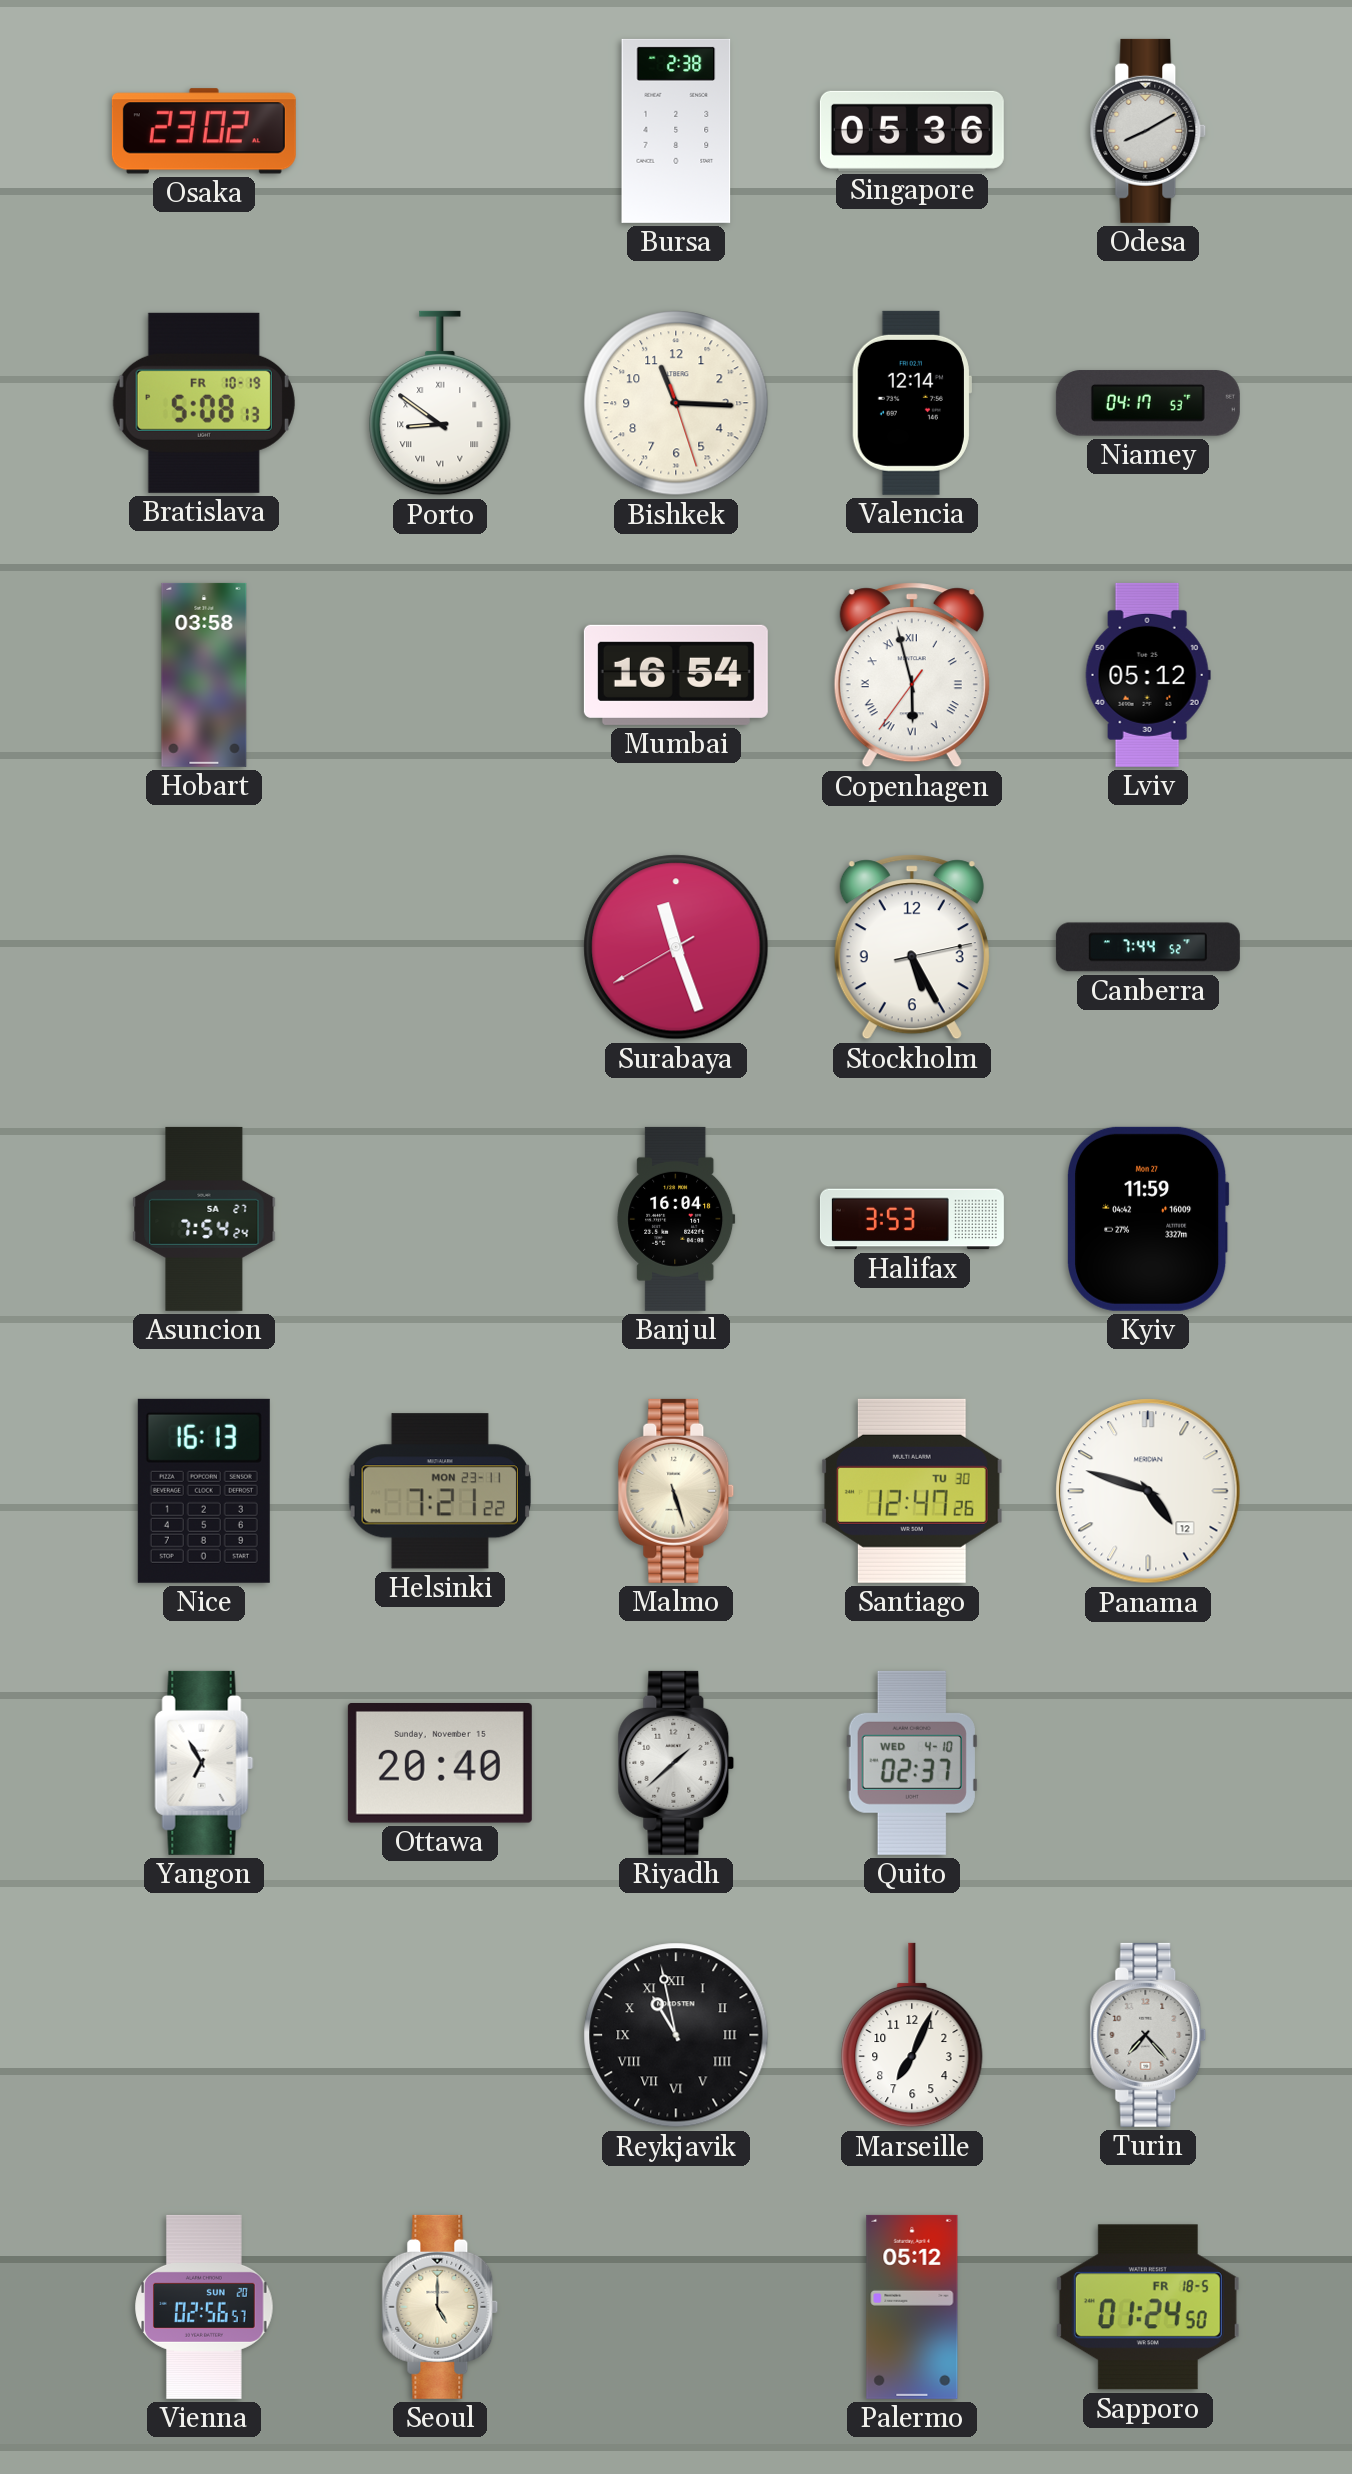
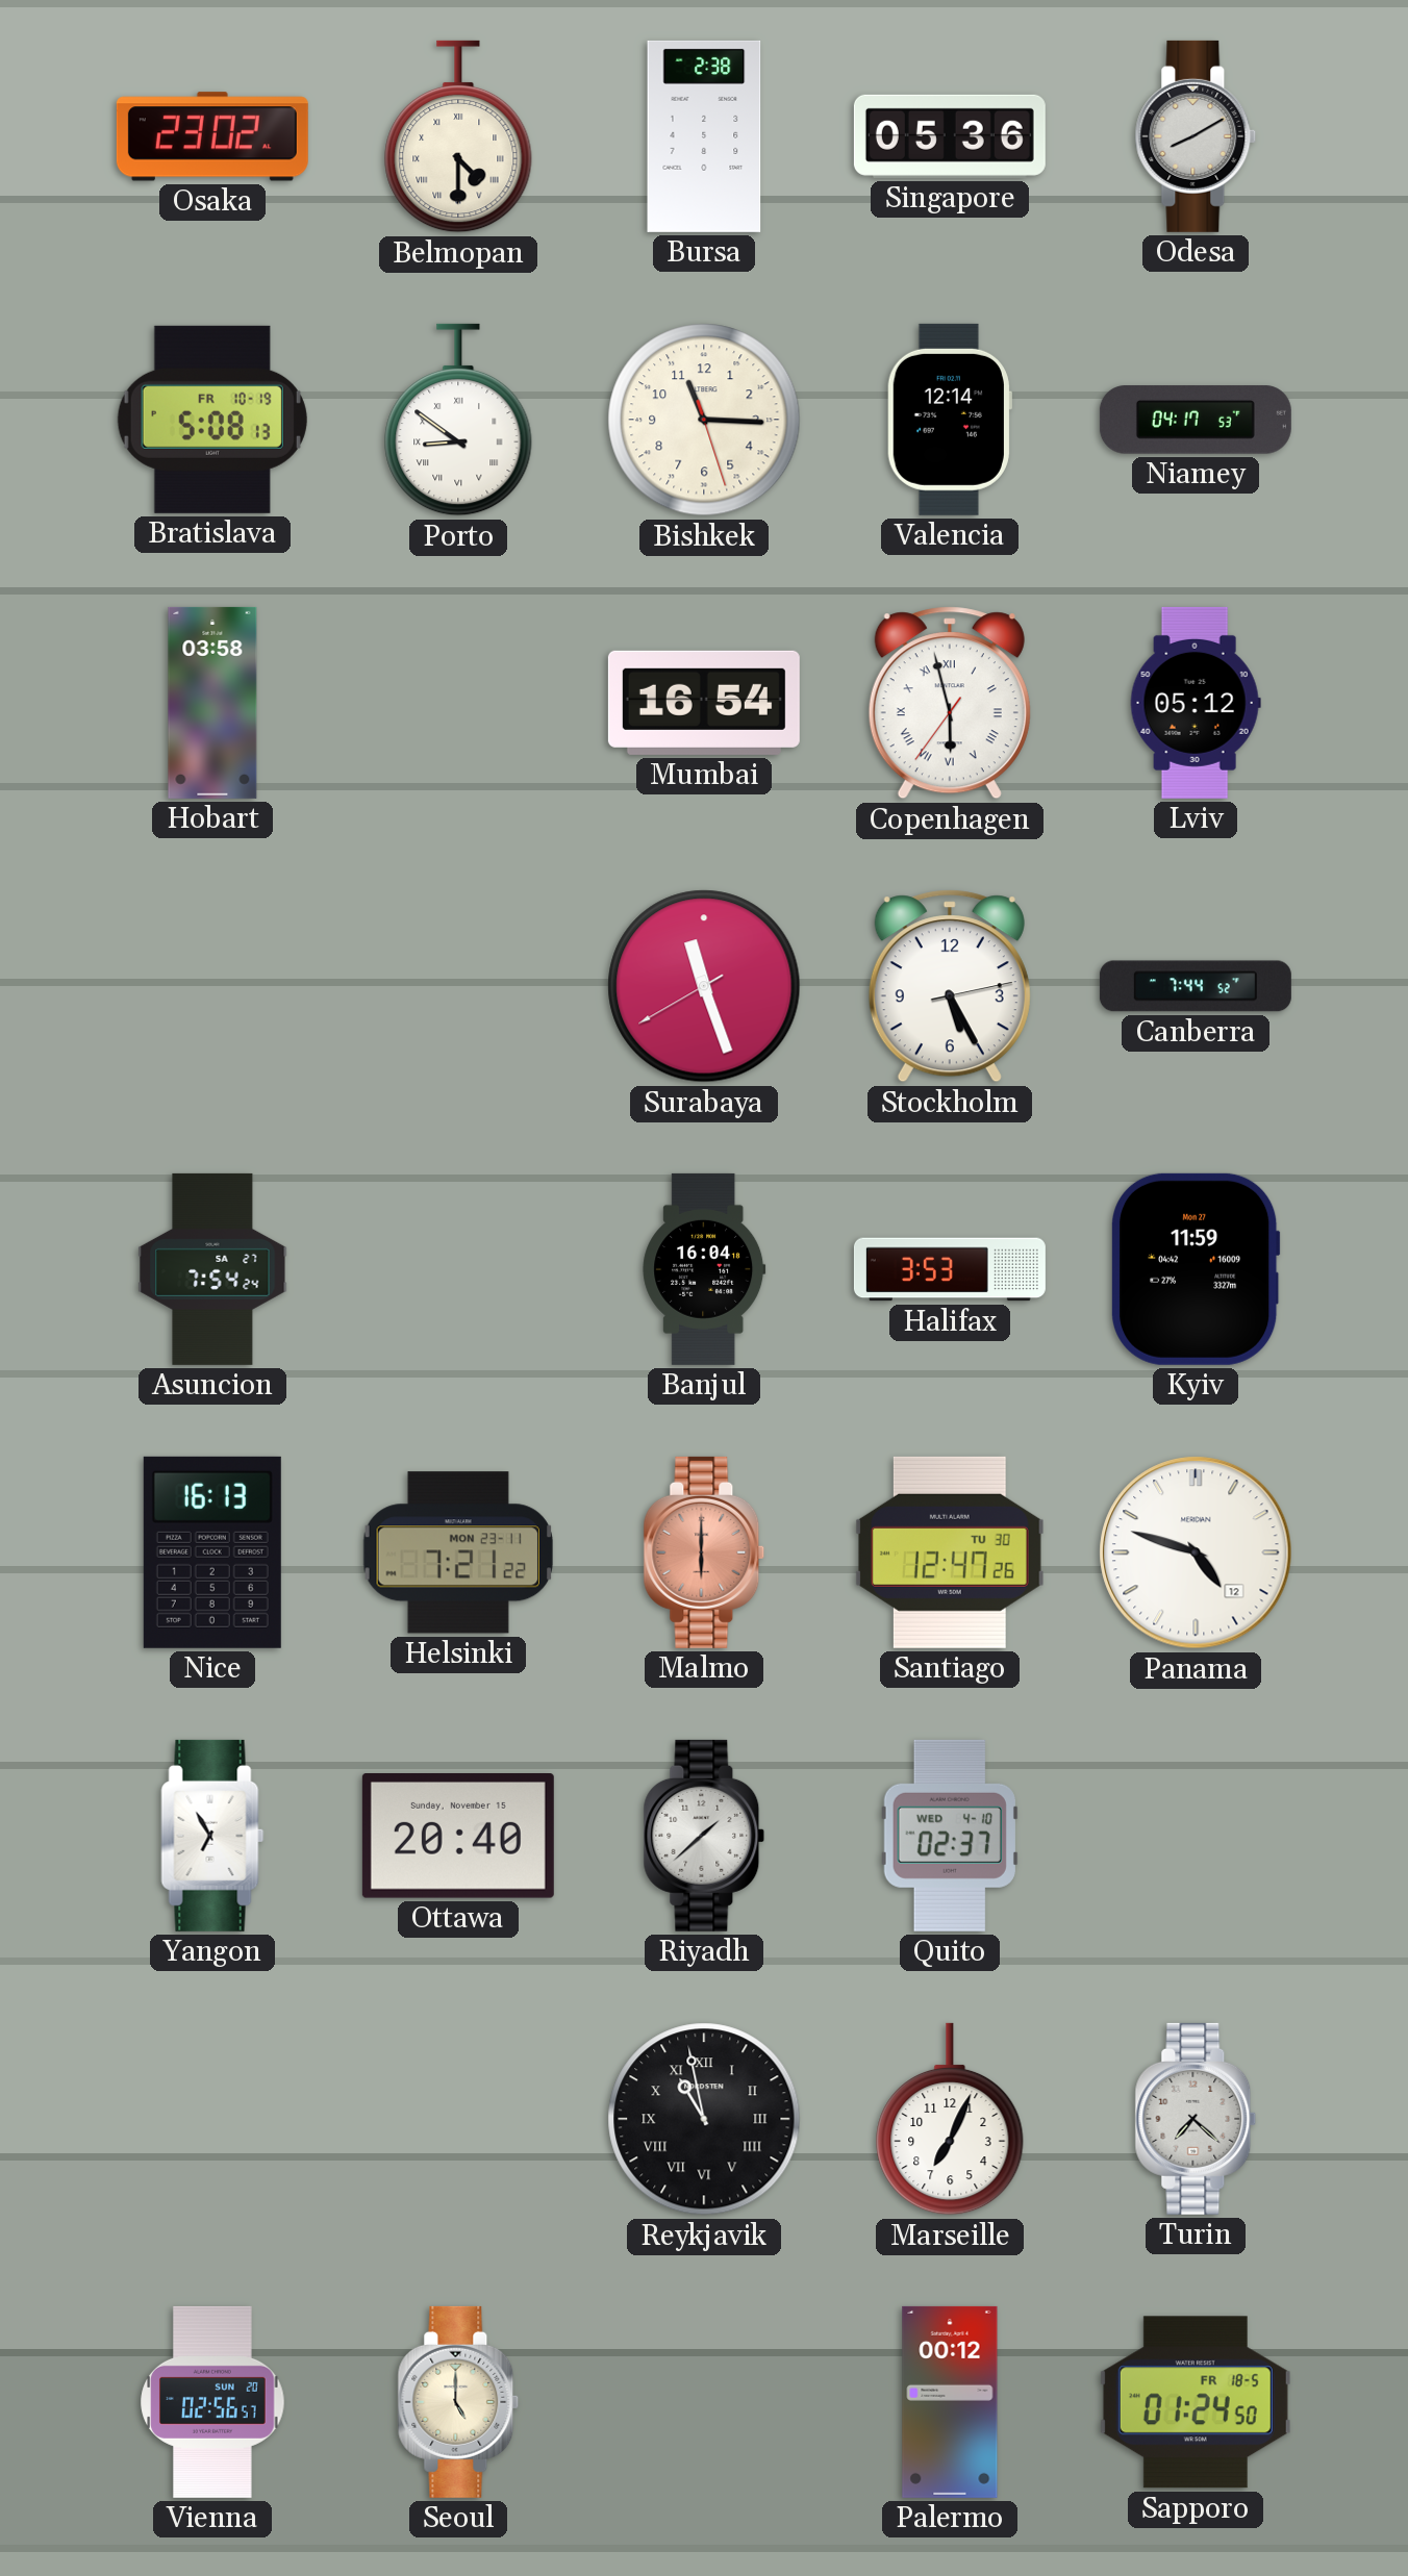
Belmopan: none -> 4:30
Malmo: 5:27 -> 6:00
Malmo dial: cream -> salmon
Turin: 7:23 -> 7:22
Palermo: 05:12 -> 00:12
